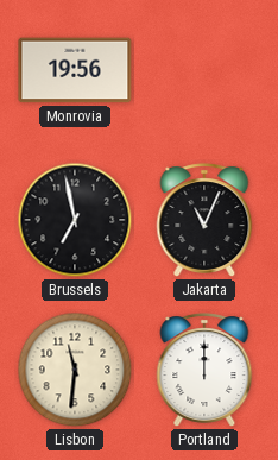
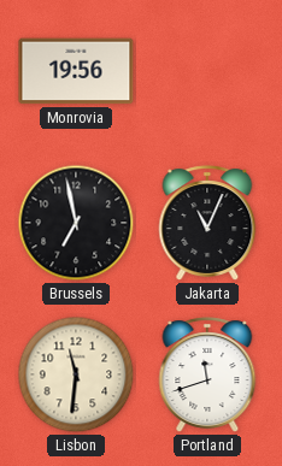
Portland: 12:00 -> 11:42
